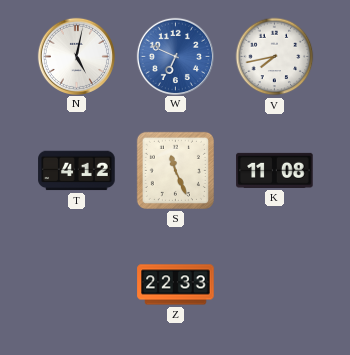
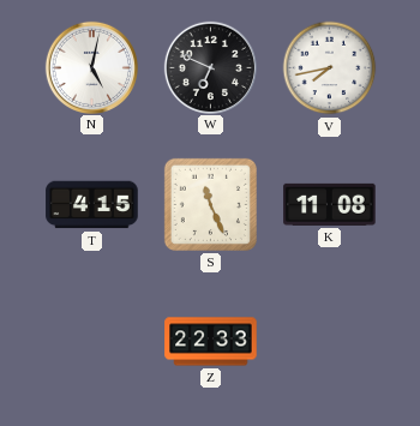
W dial: blue -> black
T: 4:12 -> 4:15
